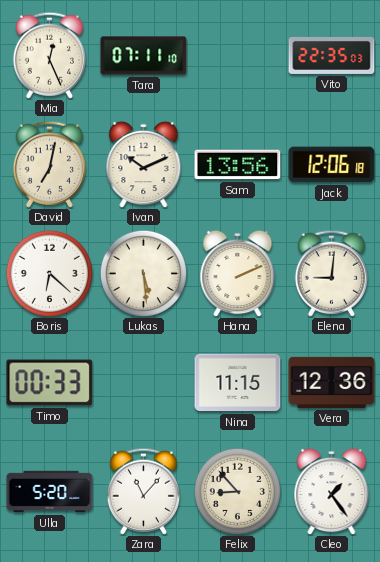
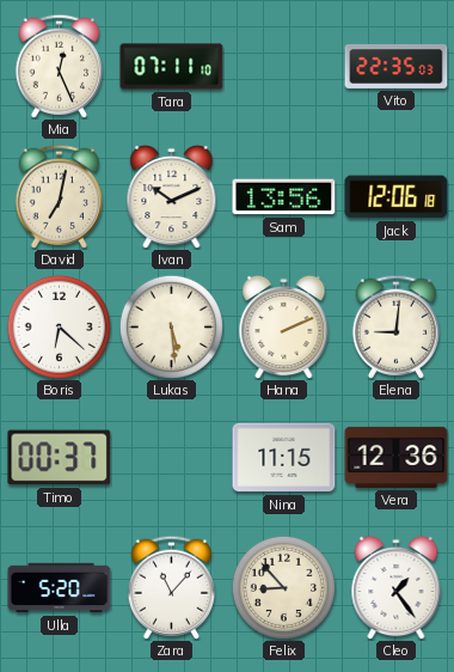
Timo: 00:33 -> 00:37
